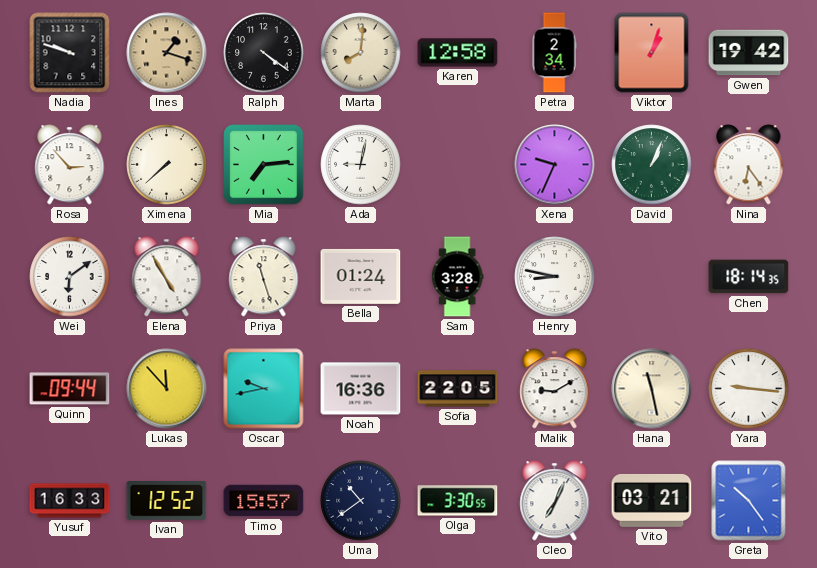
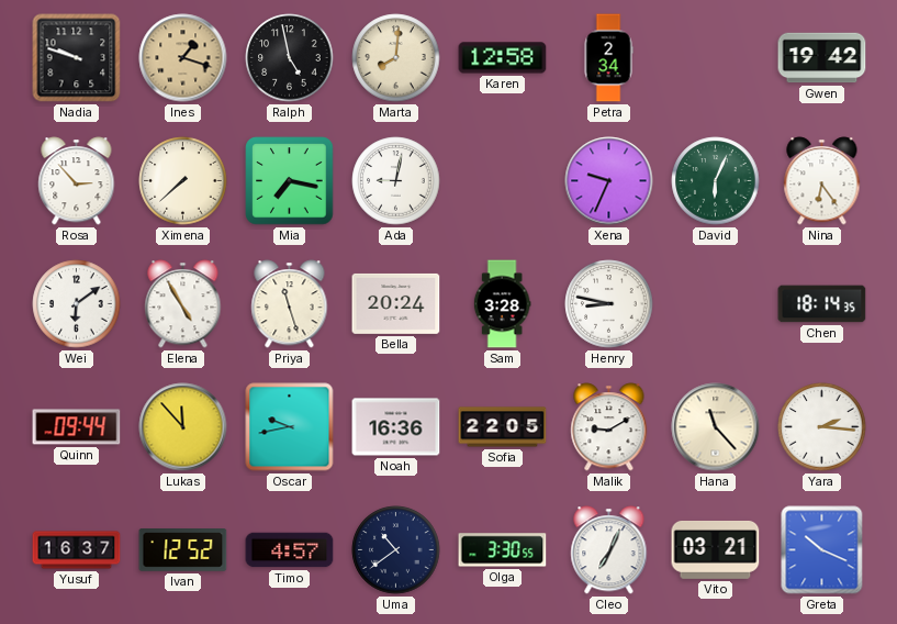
Ralph: 4:21 -> 4:58
Viktor: 1:03 -> none
Mia: 7:14 -> 7:17
David: 1:04 -> 6:04
Bella: 01:24 -> 20:24
Hana: 11:28 -> 11:23
Yara: 9:16 -> 2:16
Yusuf: 16:33 -> 16:37
Timo: 15:57 -> 4:57
Greta: 10:24 -> 10:19
